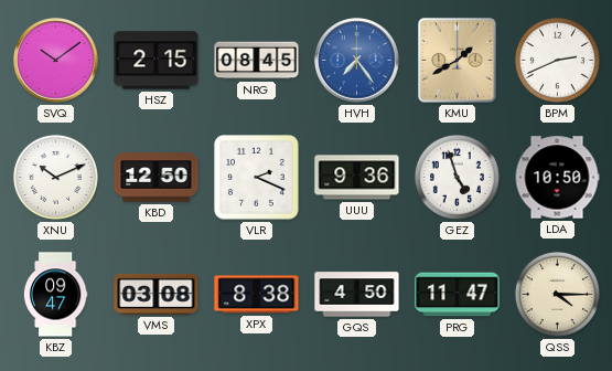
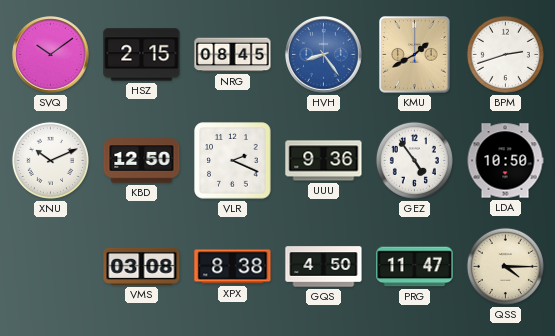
HVH: 7:24 -> 8:24
BPM: 2:41 -> 2:42
GEZ: 4:57 -> 4:54
KBZ: 09:47 -> none
